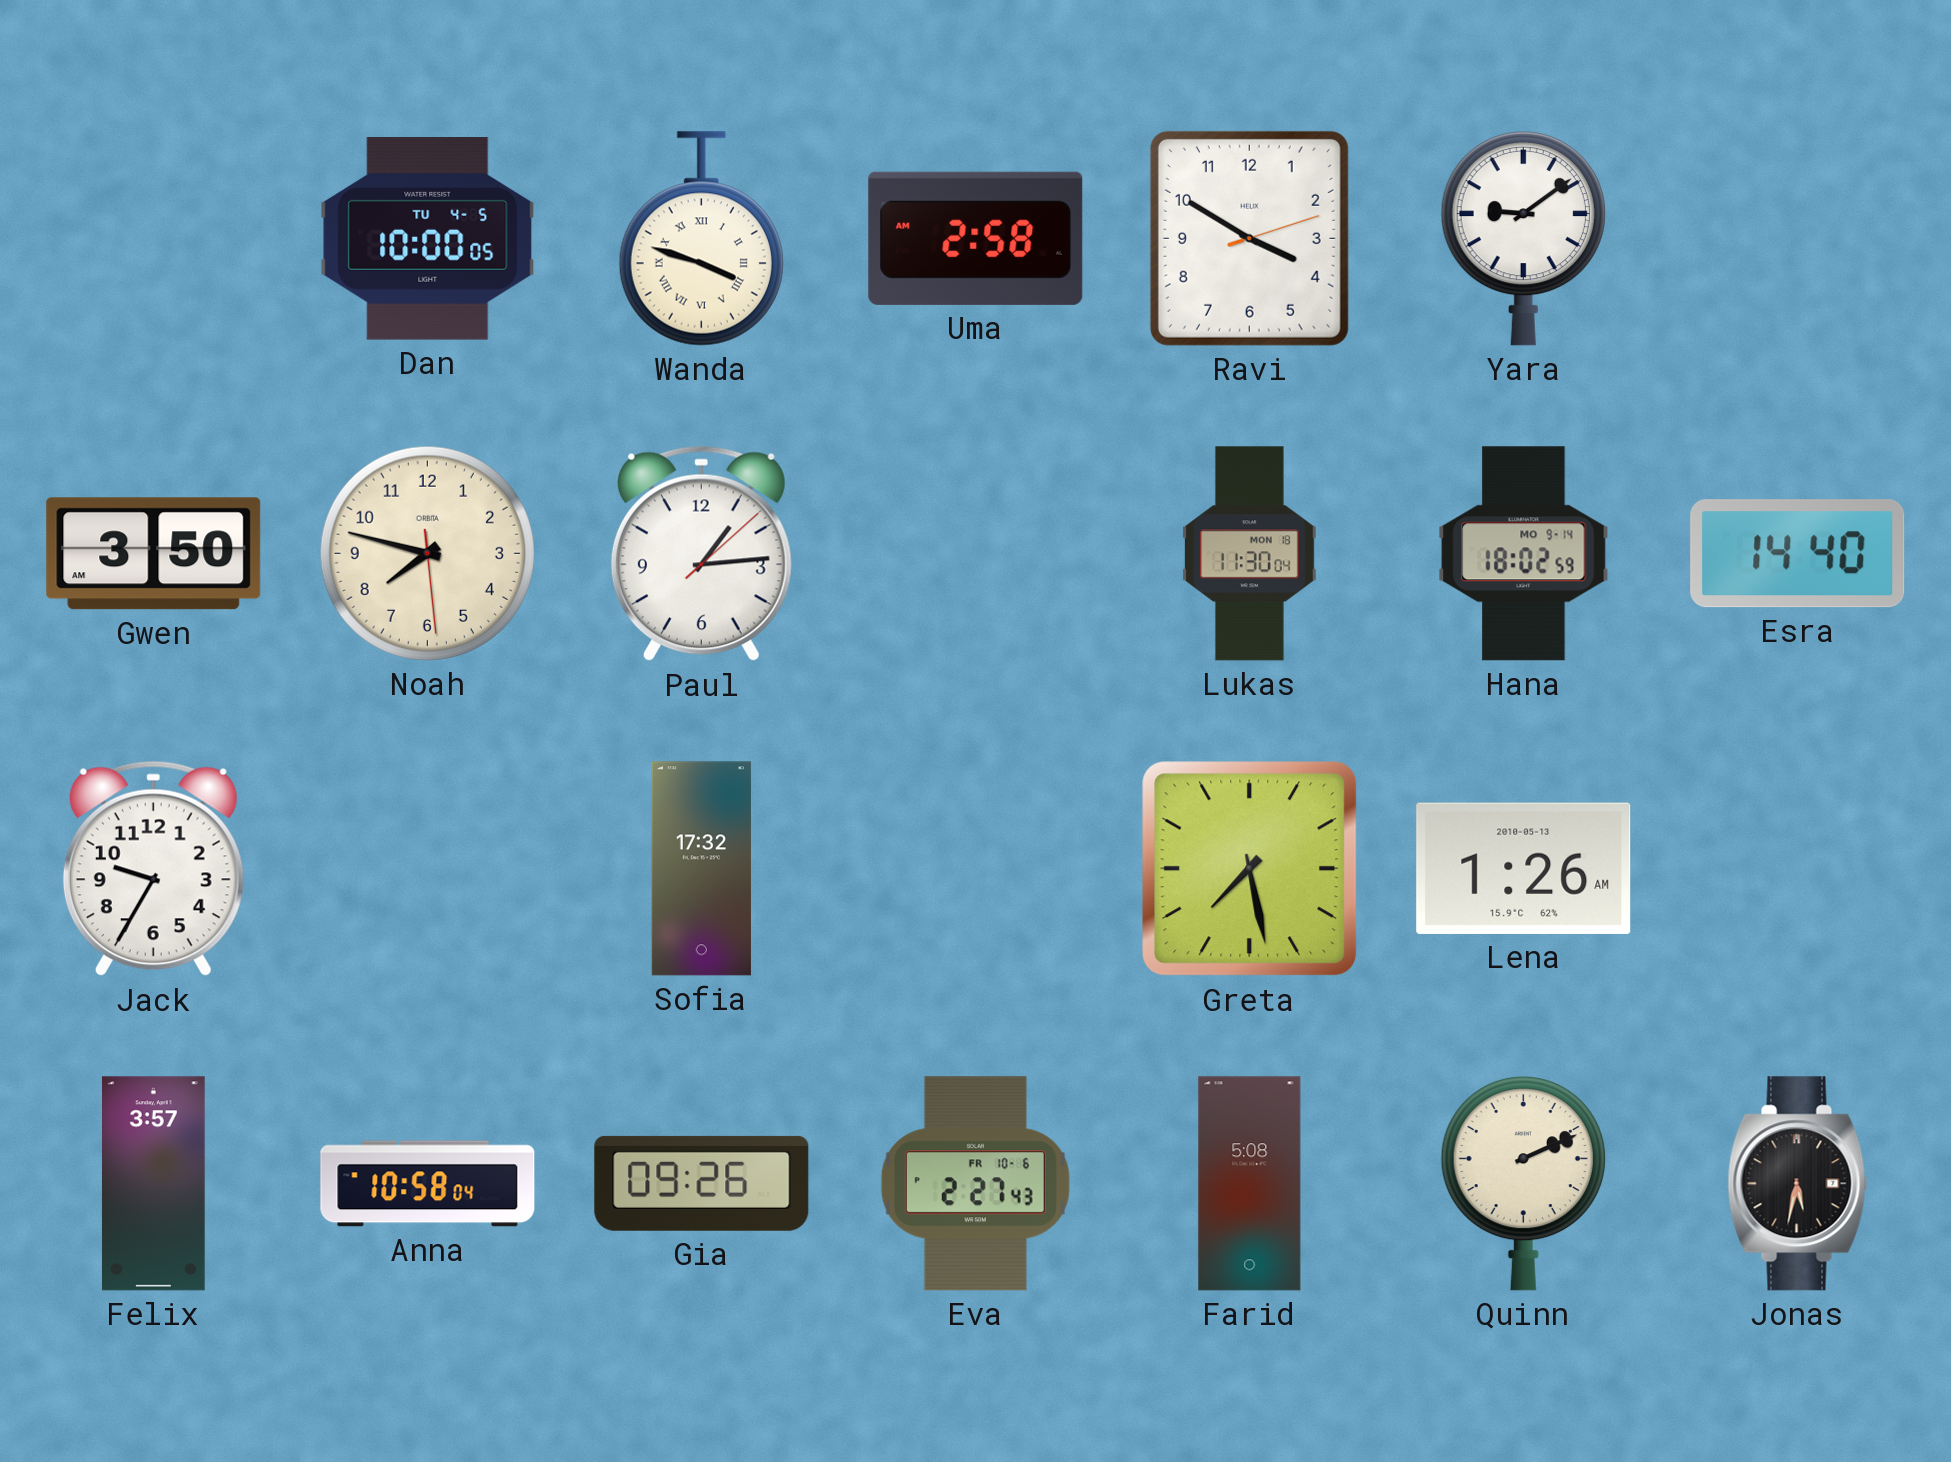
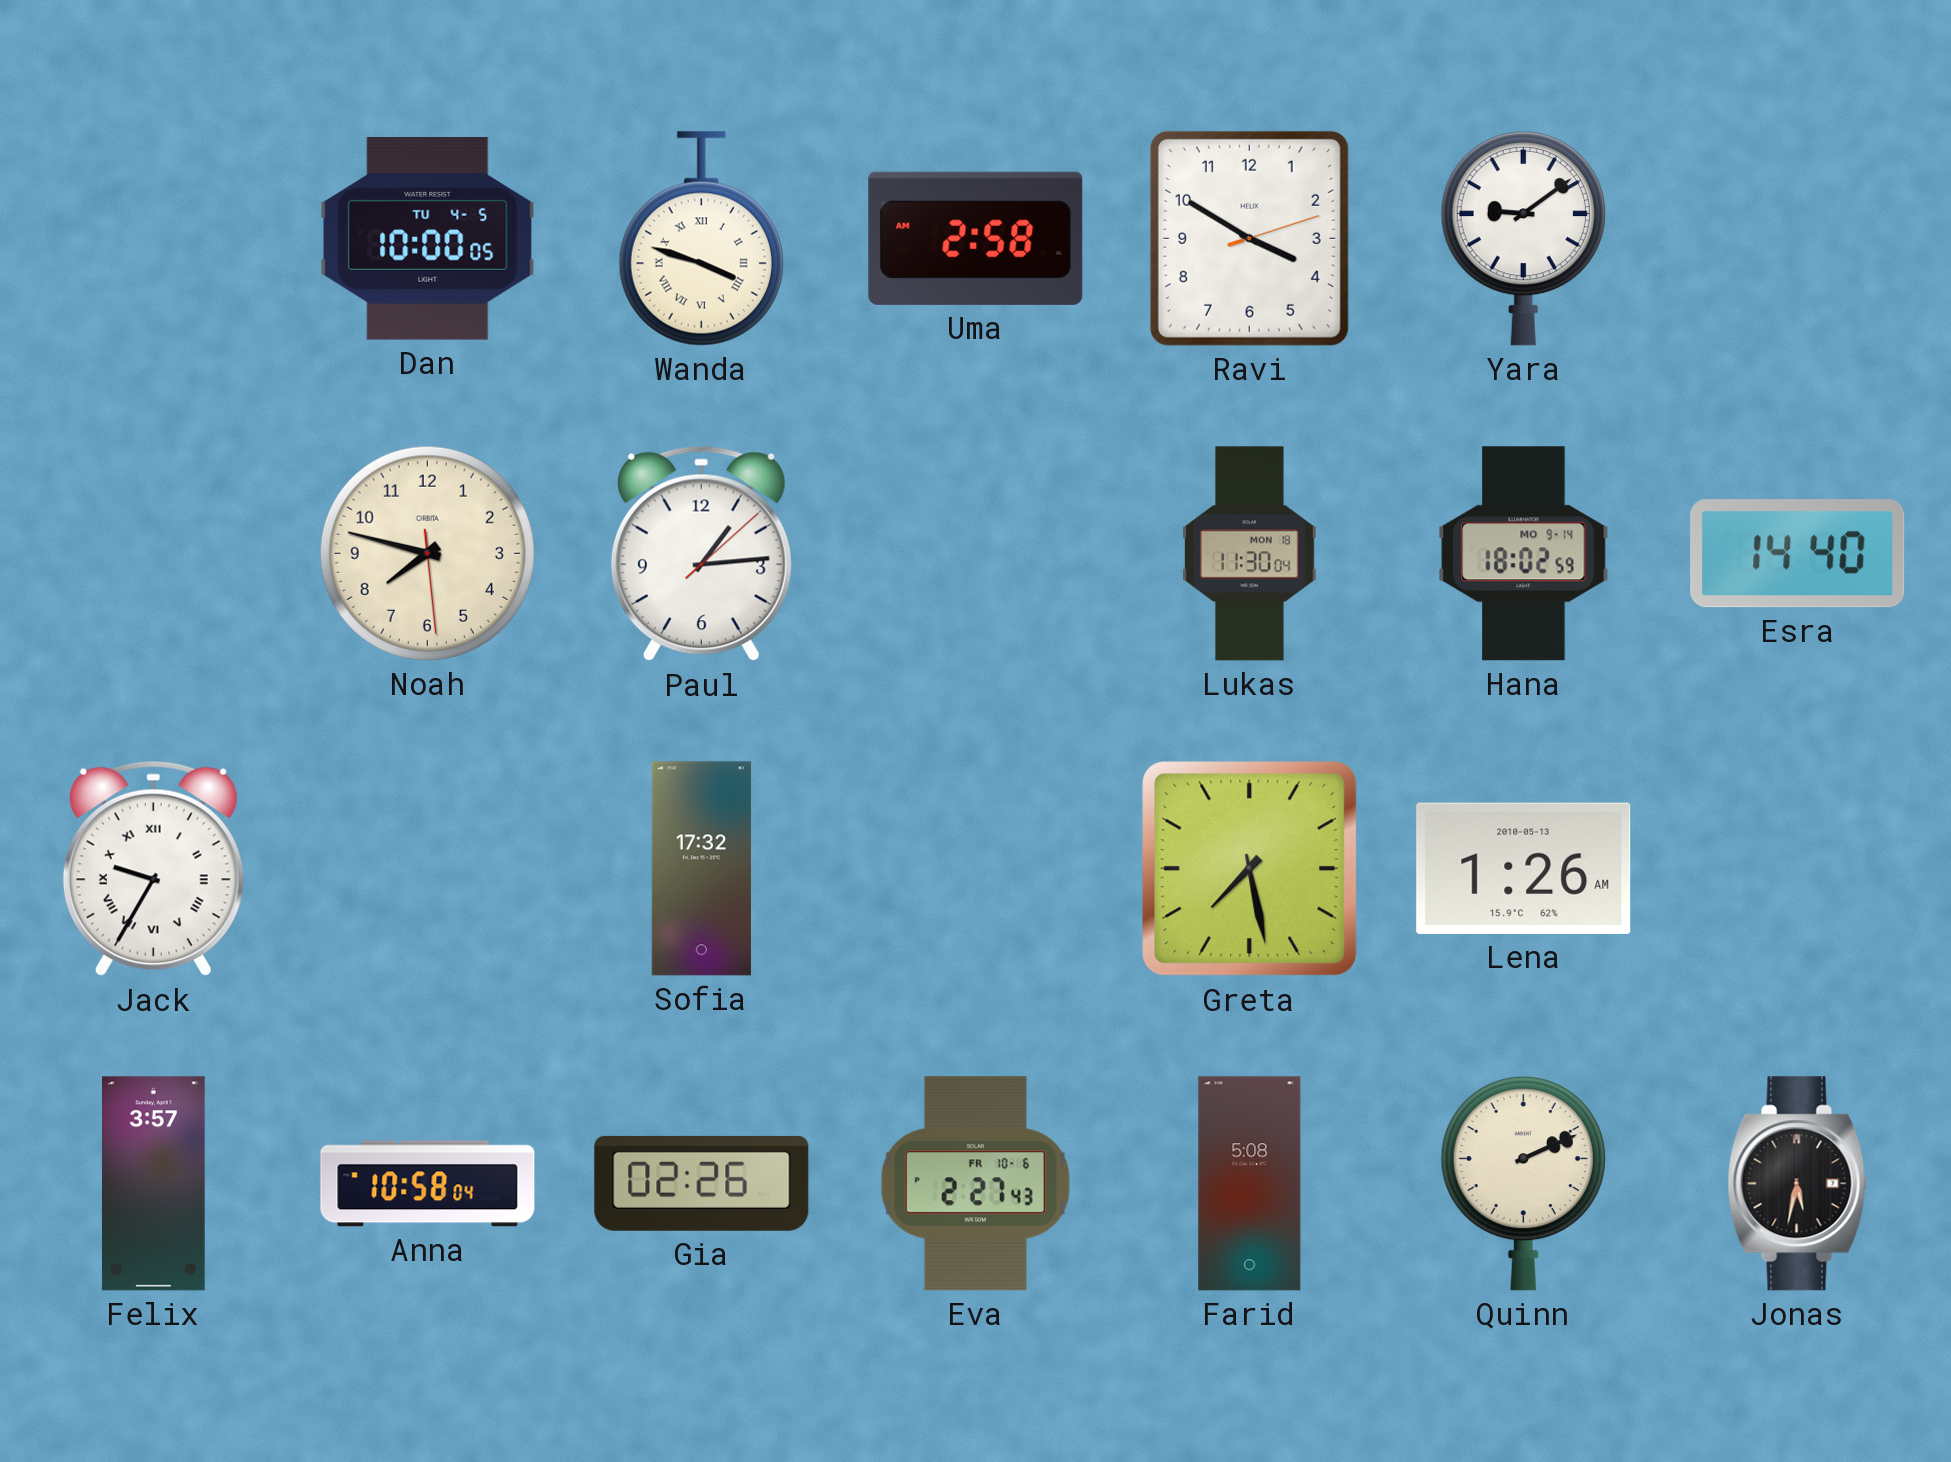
Gwen: 3:50 -> none
Jack numerals: Arabic -> Roman
Gia: 09:26 -> 02:26
